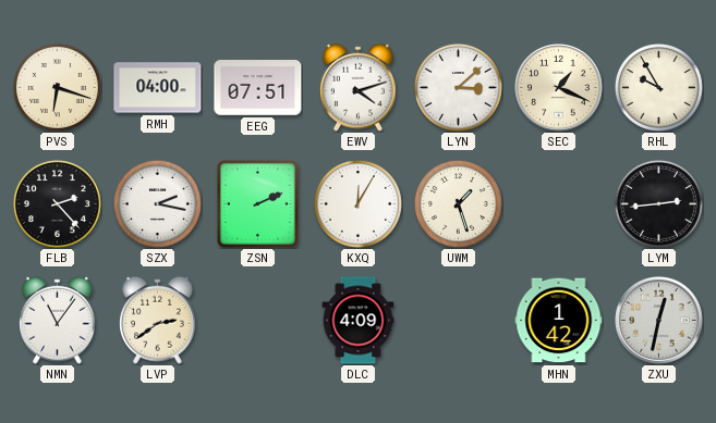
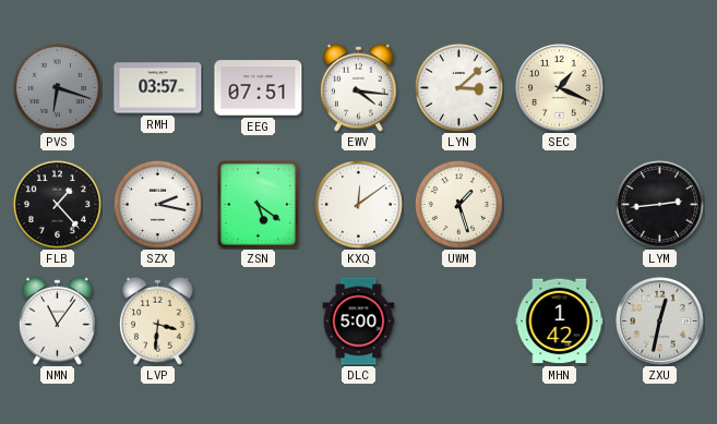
PVS dial: cream -> grey
RMH: 04:00 -> 03:57
EWV: 4:12 -> 4:16
RHL: 9:55 -> none
FLB: 2:23 -> 1:23
ZSN: 2:11 -> 5:21
KXQ: 12:05 -> 12:09
LVP: 2:39 -> 3:31
DLC: 4:09 -> 5:00
